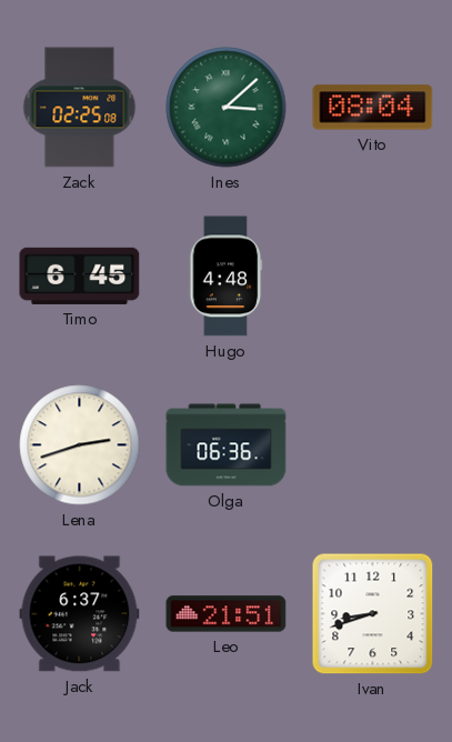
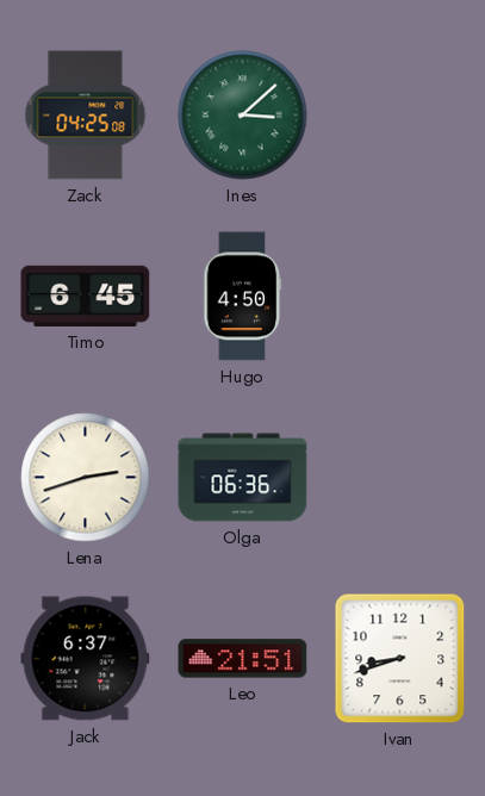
Zack: 02:25 -> 04:25
Vito: 08:04 -> none
Hugo: 4:48 -> 4:50
